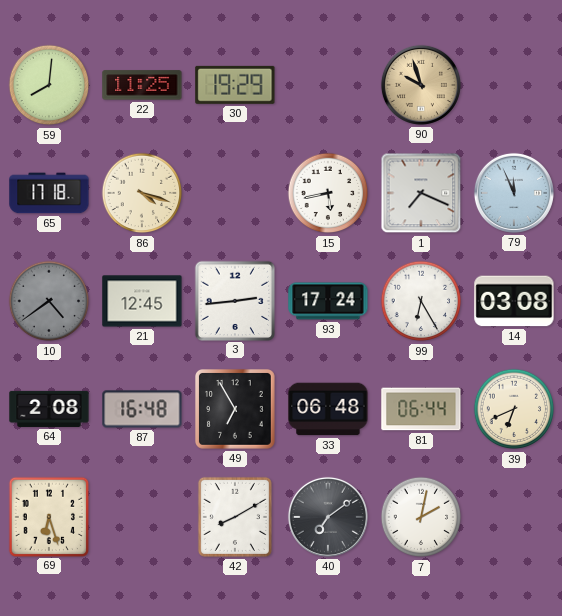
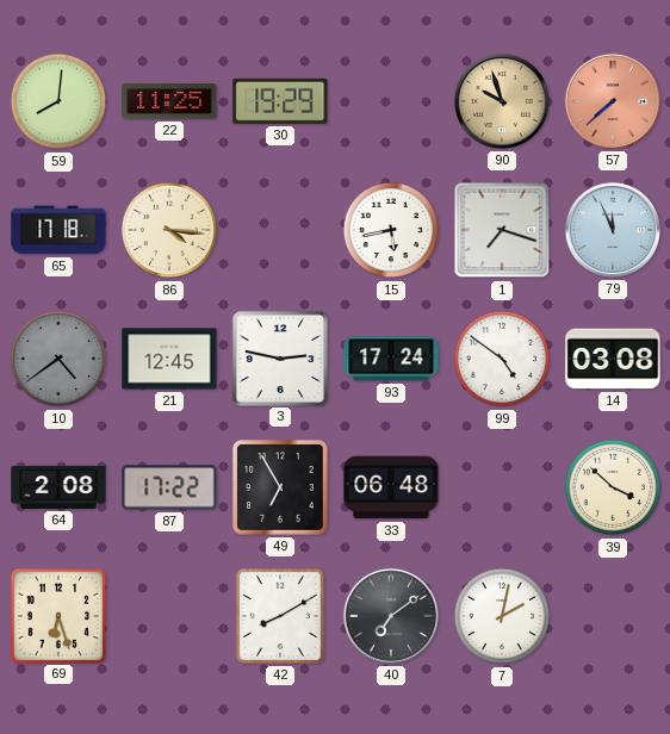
57: none -> 7:38
86: 4:18 -> 4:16
1: 7:19 -> 7:18
3: 2:44 -> 2:47
99: 6:25 -> 4:51
87: 16:48 -> 17:22
81: 06:44 -> none
39: 6:41 -> 3:52
